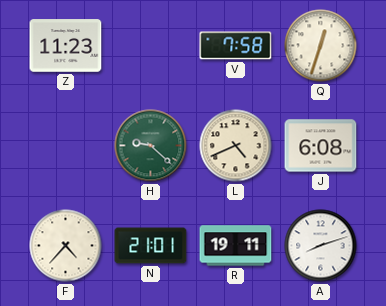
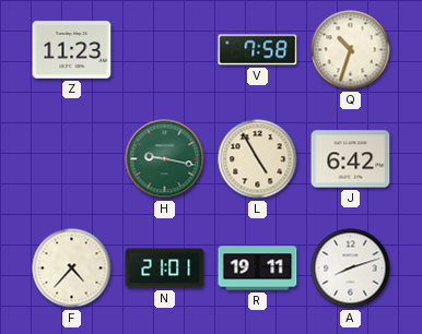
Q: 12:33 -> 10:33
H: 9:22 -> 9:17
L: 4:41 -> 4:55
J: 6:08 -> 6:42
